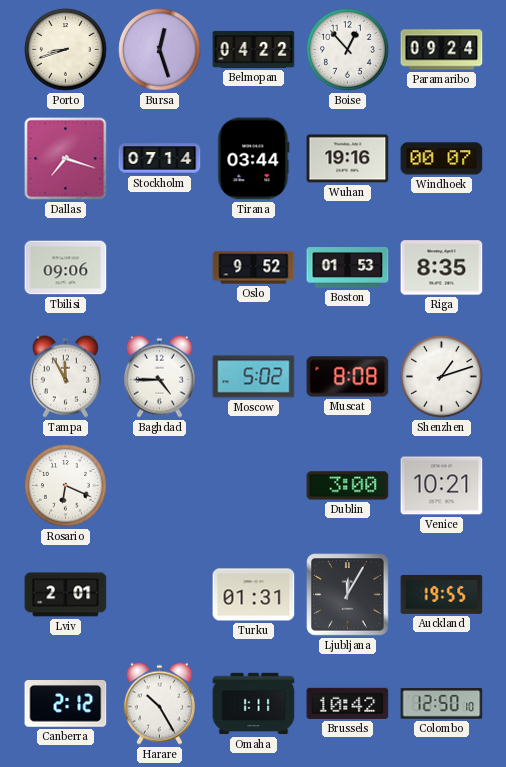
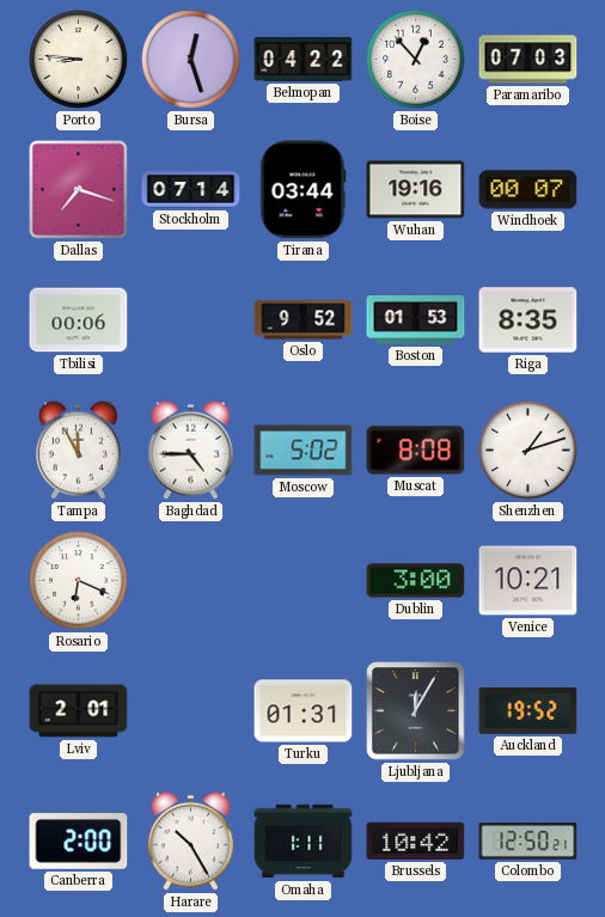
Porto: 8:42 -> 8:46
Paramaribo: 09:24 -> 07:03
Tbilisi: 09:06 -> 00:06
Auckland: 19:55 -> 19:52
Canberra: 2:12 -> 2:00
Colombo: 12:50:10 -> 12:50:21
